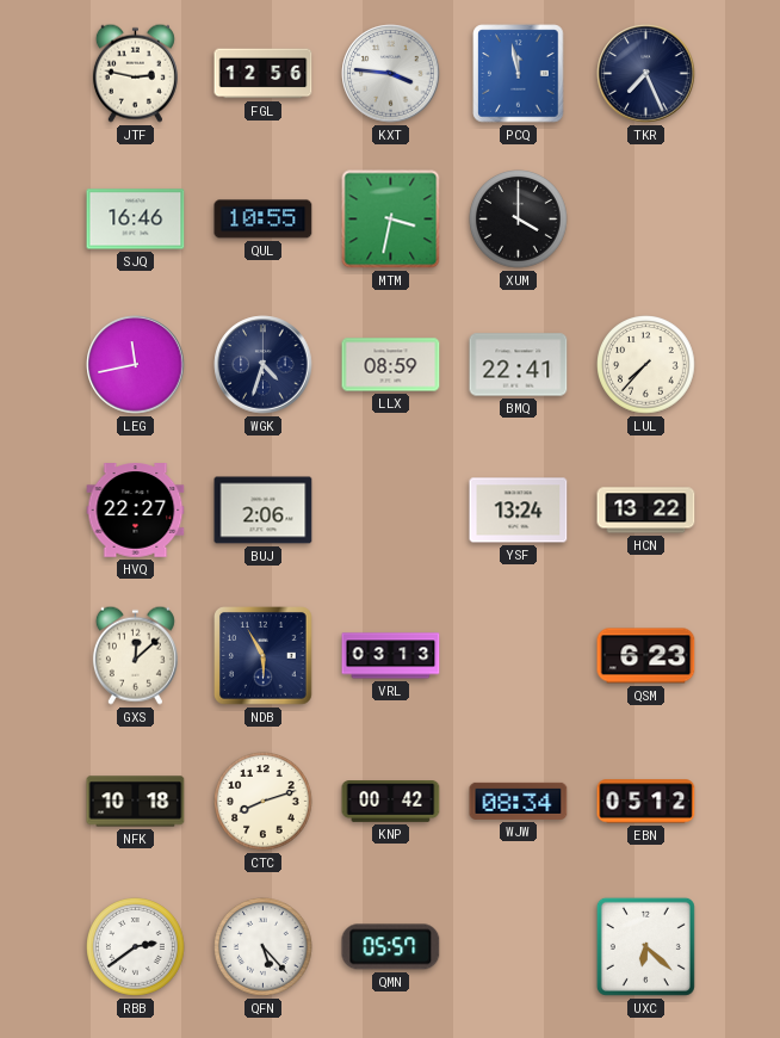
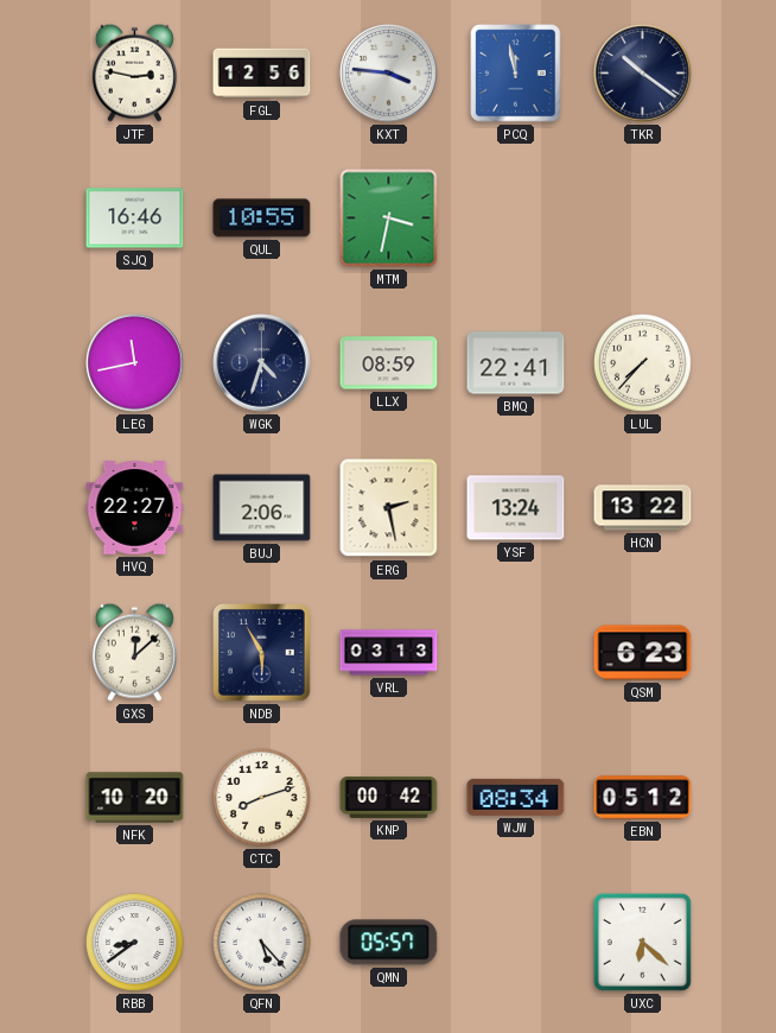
TKR: 7:26 -> 10:21
XUM: 4:00 -> none
ERG: none -> 2:28
NFK: 10:18 -> 10:20
RBB: 2:39 -> 8:39
